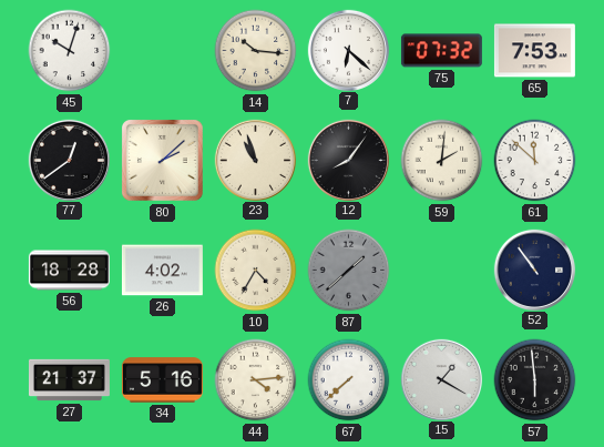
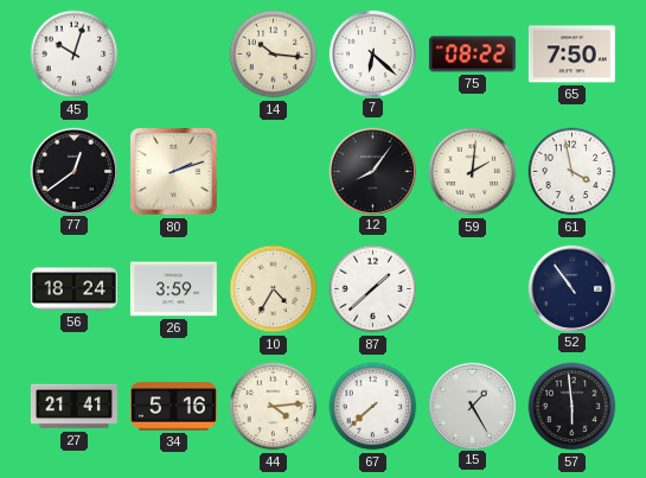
75: 07:32 -> 08:22
65: 7:53 -> 7:50
80: 2:08 -> 2:12
23: 10:57 -> none
61: 11:52 -> 3:58
56: 18:28 -> 18:24
26: 4:02 -> 3:59
87 dial: grey -> white
27: 21:37 -> 21:41
15: 1:20 -> 1:25
